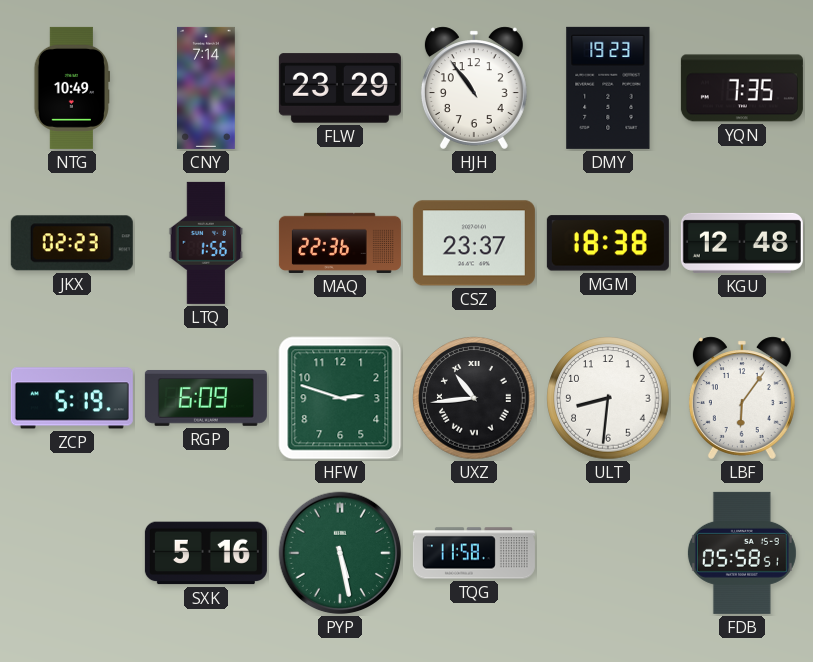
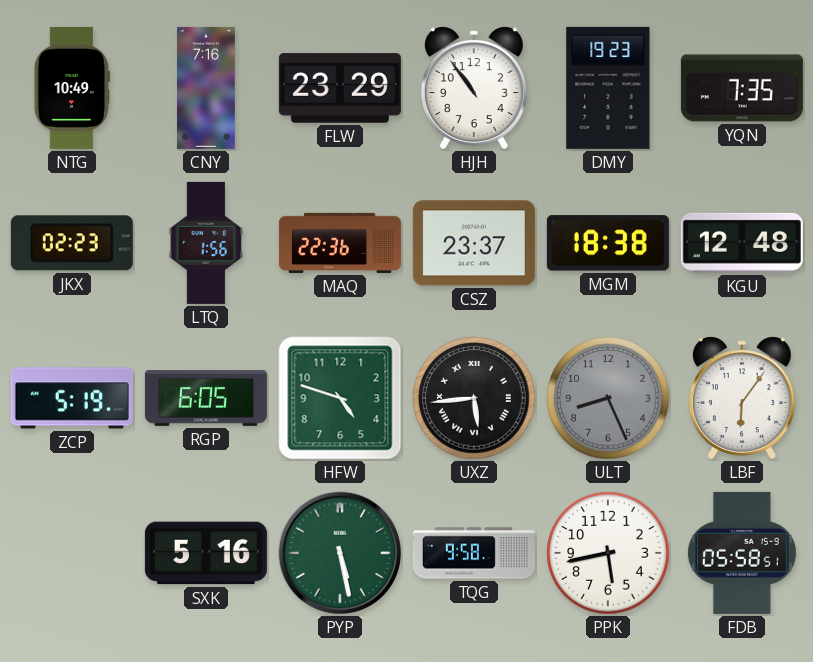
CNY: 7:14 -> 7:16
RGP: 6:09 -> 6:05
HFW: 2:48 -> 4:48
UXZ: 10:44 -> 5:44
ULT: 8:31 -> 8:26
ULT dial: white -> grey
TQG: 11:58 -> 9:58
PPK: none -> 5:43
